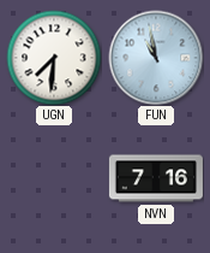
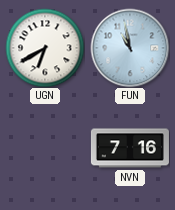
UGN: 7:31 -> 6:40
